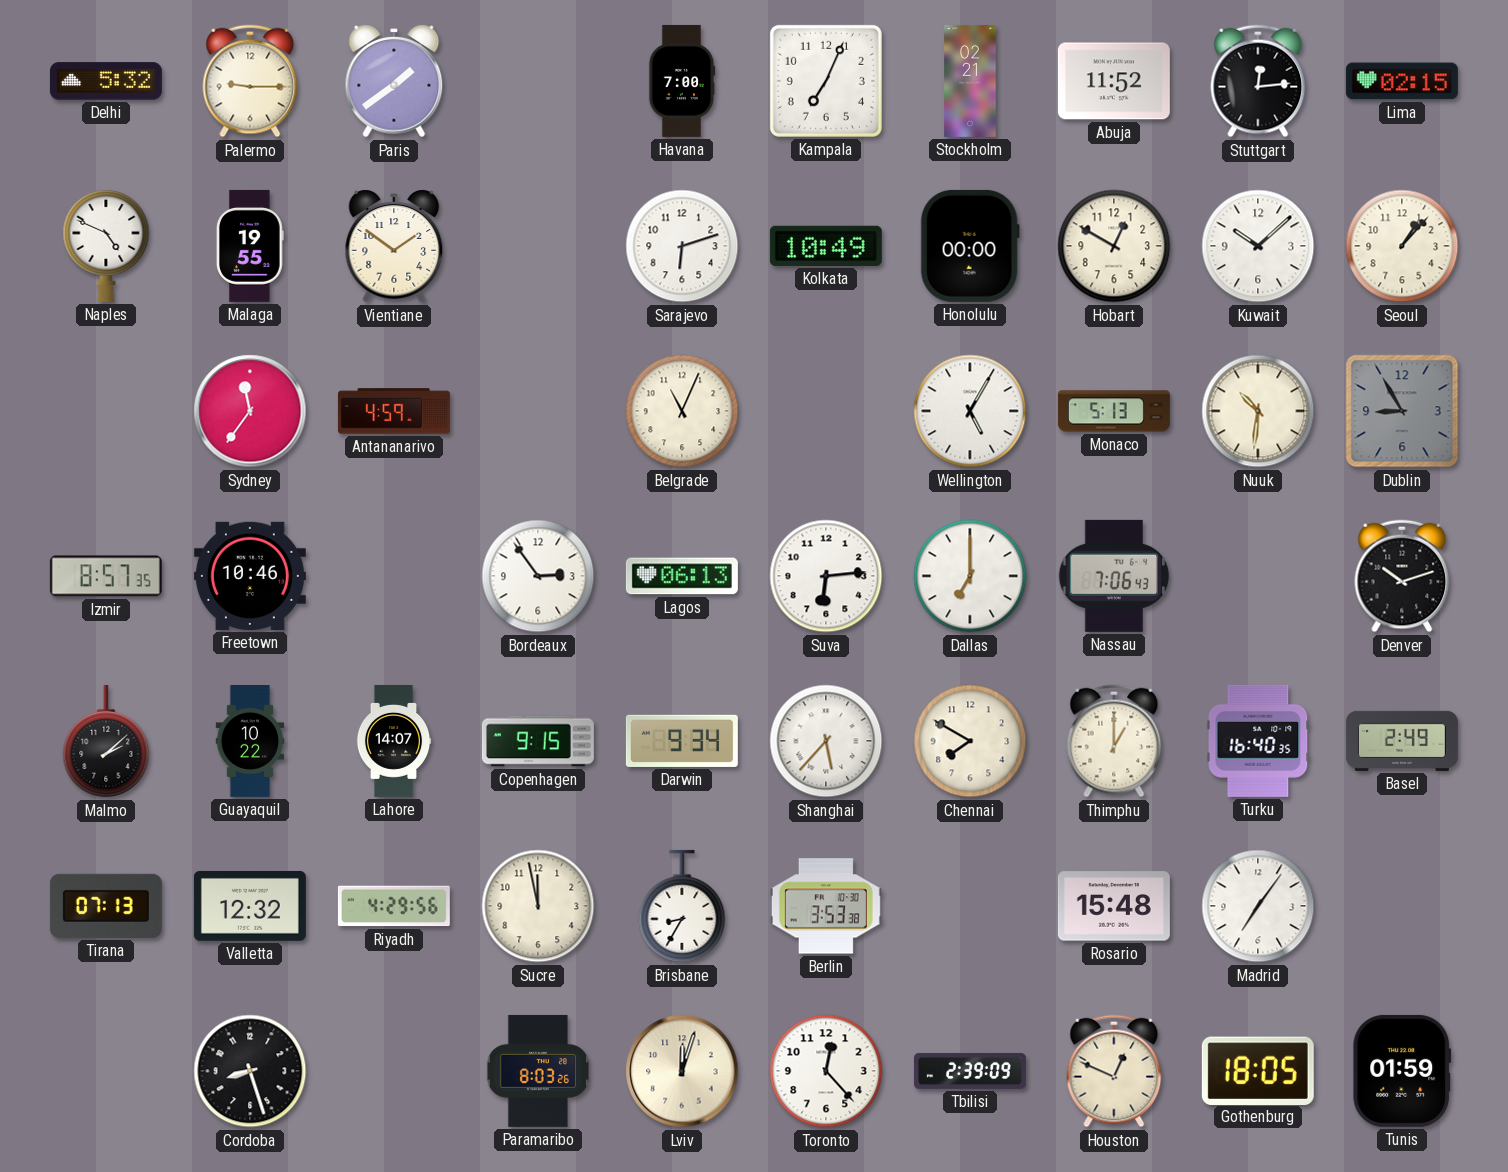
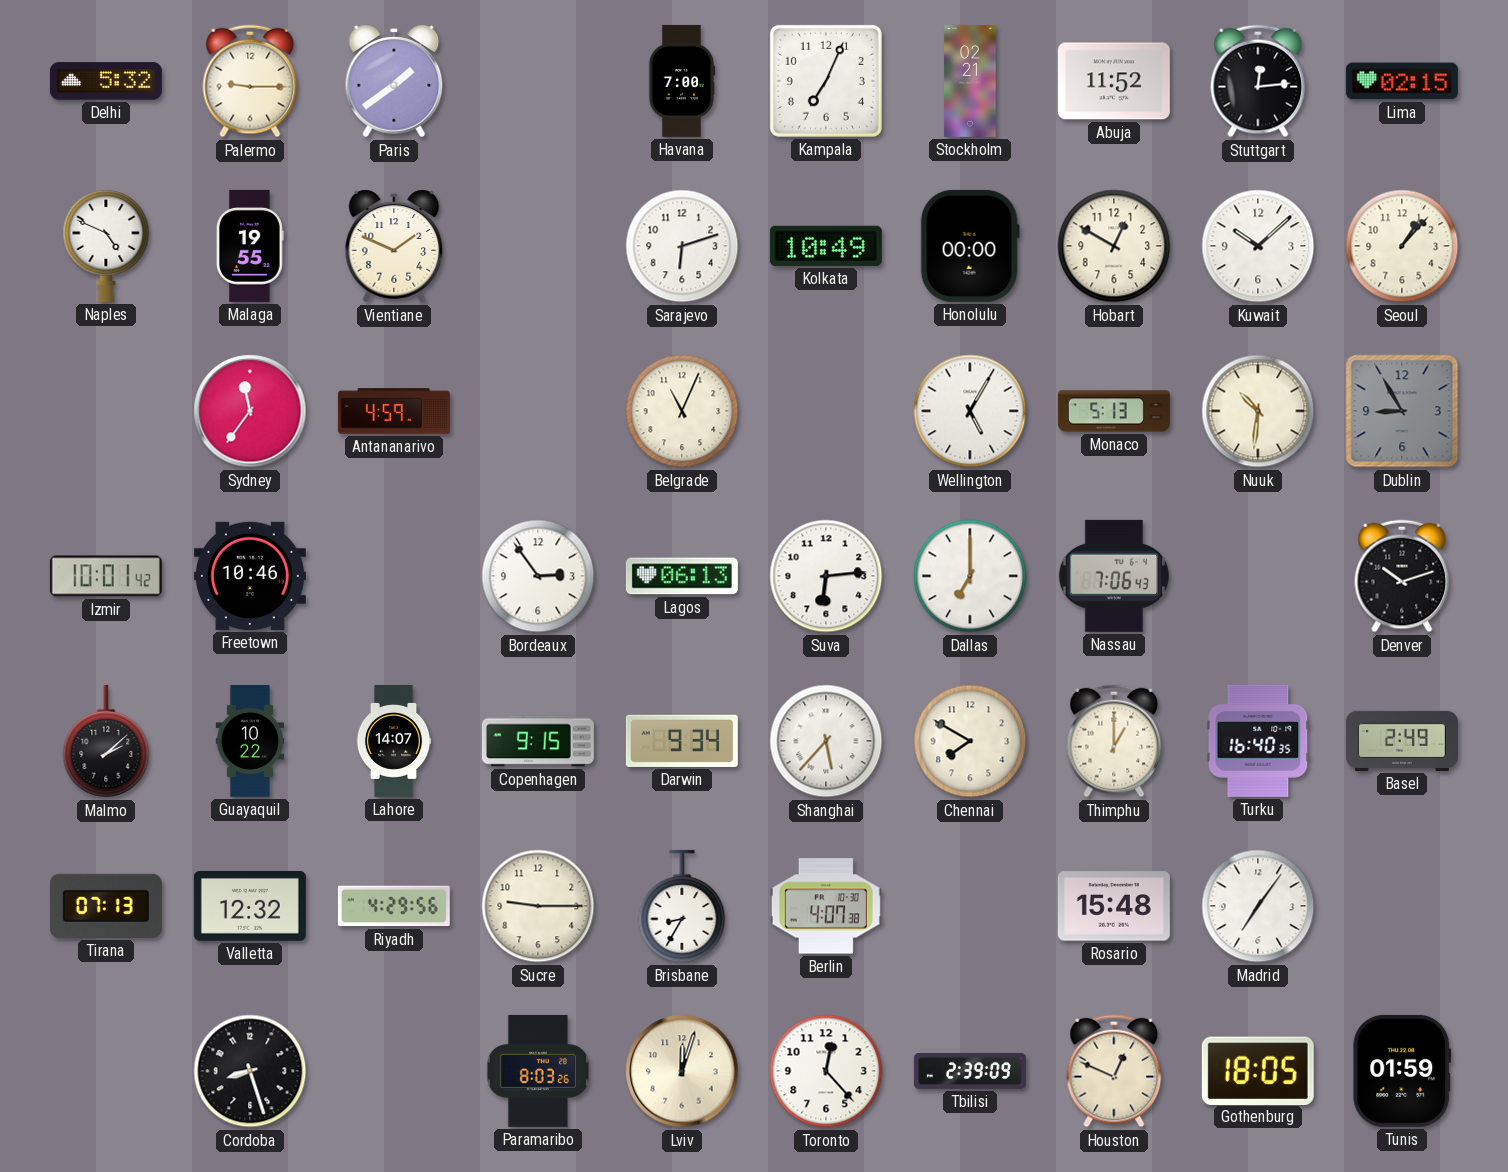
Vientiane: 1:51 -> 1:49
Izmir: 8:57 -> 10:01
Sucre: 11:58 -> 9:15
Berlin: 3:53 -> 4:07
